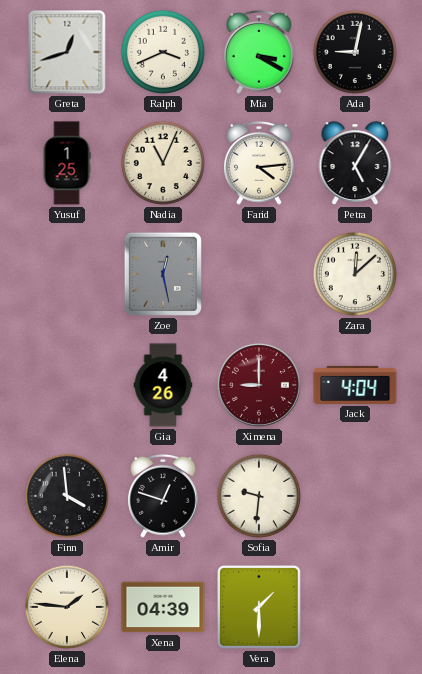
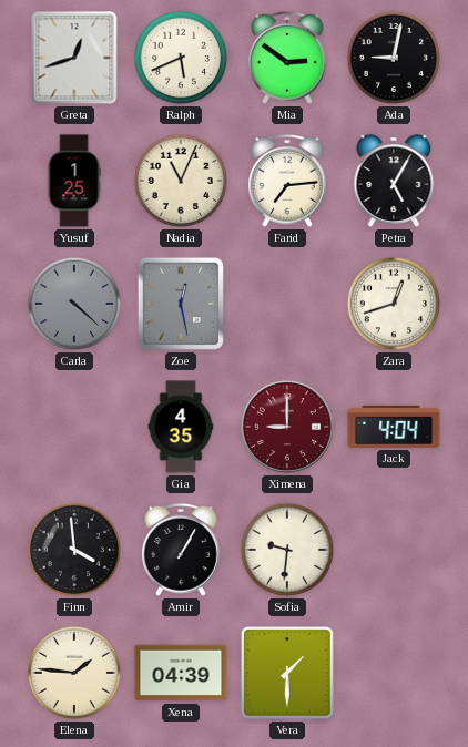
Ralph: 3:41 -> 5:41
Mia: 3:20 -> 2:51
Farid: 4:14 -> 7:14
Carla: none -> 4:22
Zara: 12:08 -> 12:42
Gia: 4:26 -> 4:35
Amir: 12:48 -> 1:05
